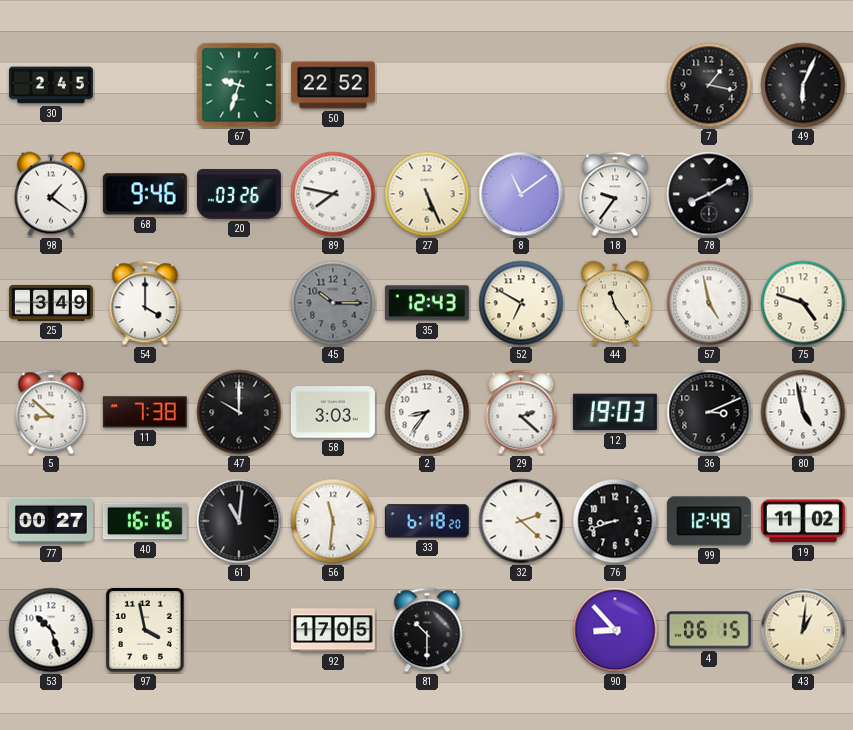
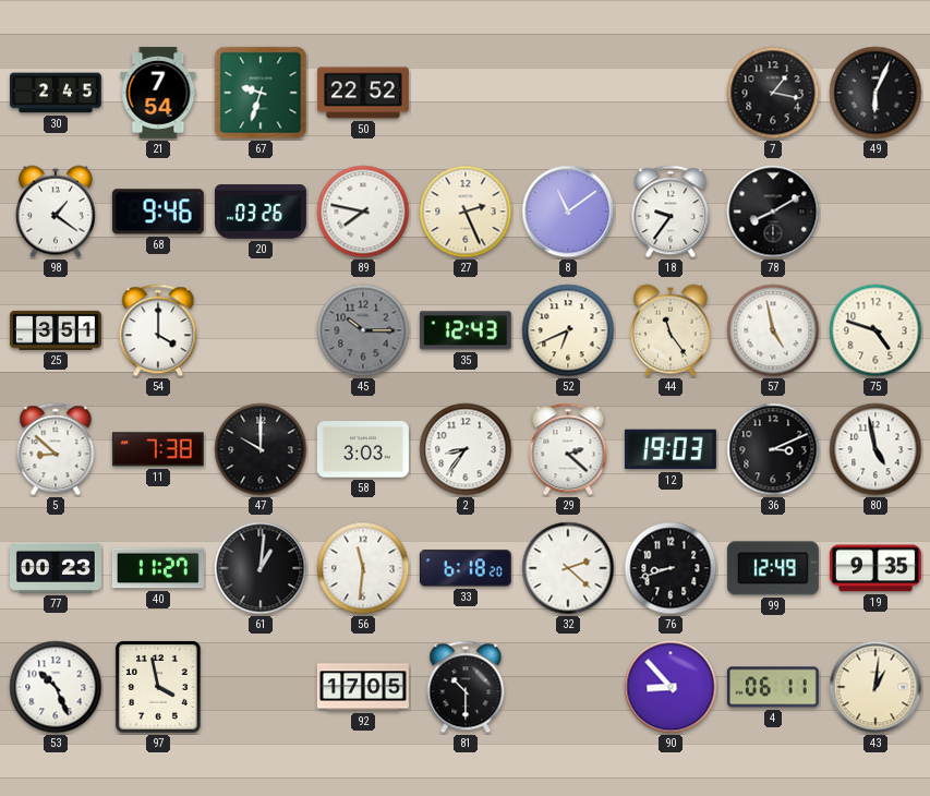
21: none -> 7:54
27: 5:26 -> 2:26
25: 3:49 -> 3:51
52: 6:50 -> 6:41
77: 00:27 -> 00:23
40: 16:16 -> 11:27
61: 11:01 -> 1:01
19: 11:02 -> 9:35
53: 10:27 -> 10:26
4: 06:15 -> 06:11
